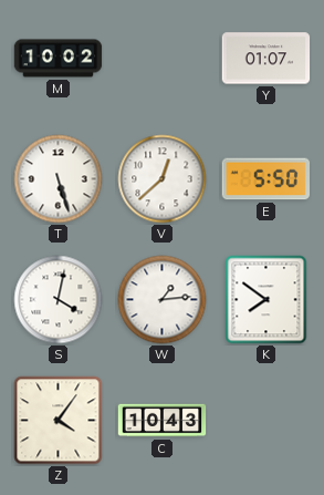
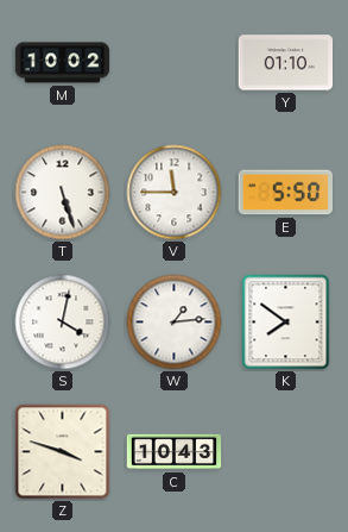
Y: 01:07 -> 01:10
V: 12:38 -> 11:45
Z: 4:06 -> 3:48
